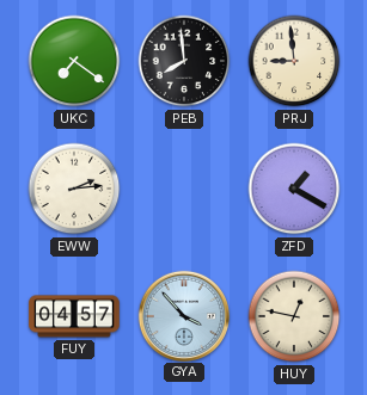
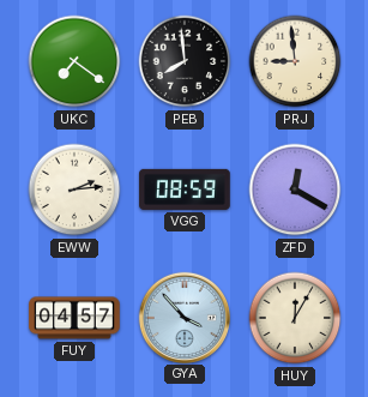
VGG: none -> 08:59
ZFD: 1:20 -> 12:20
HUY: 12:47 -> 12:05
